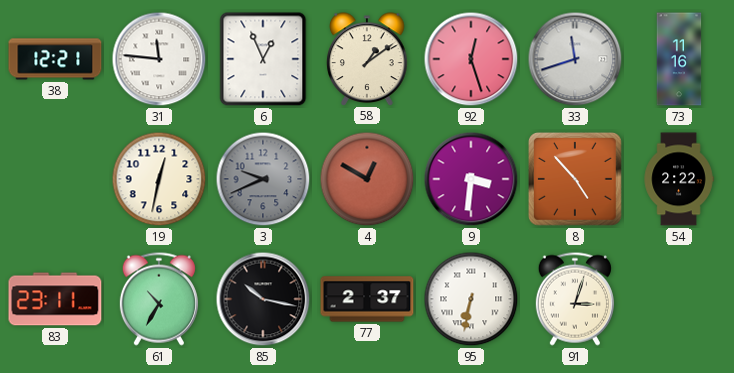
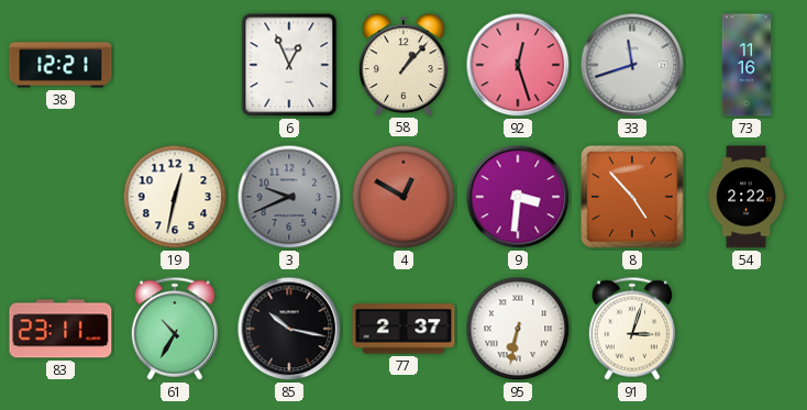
31: 11:46 -> none
58: 1:09 -> 1:07
